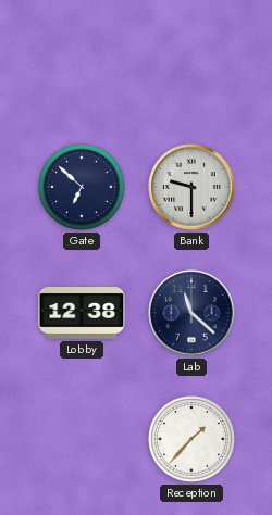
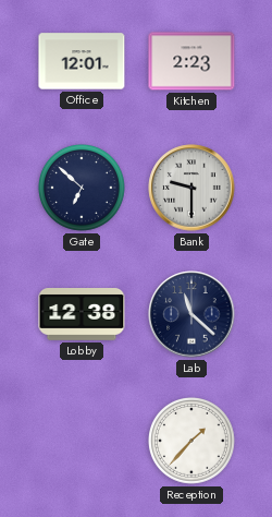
Office: none -> 12:01
Kitchen: none -> 2:23
